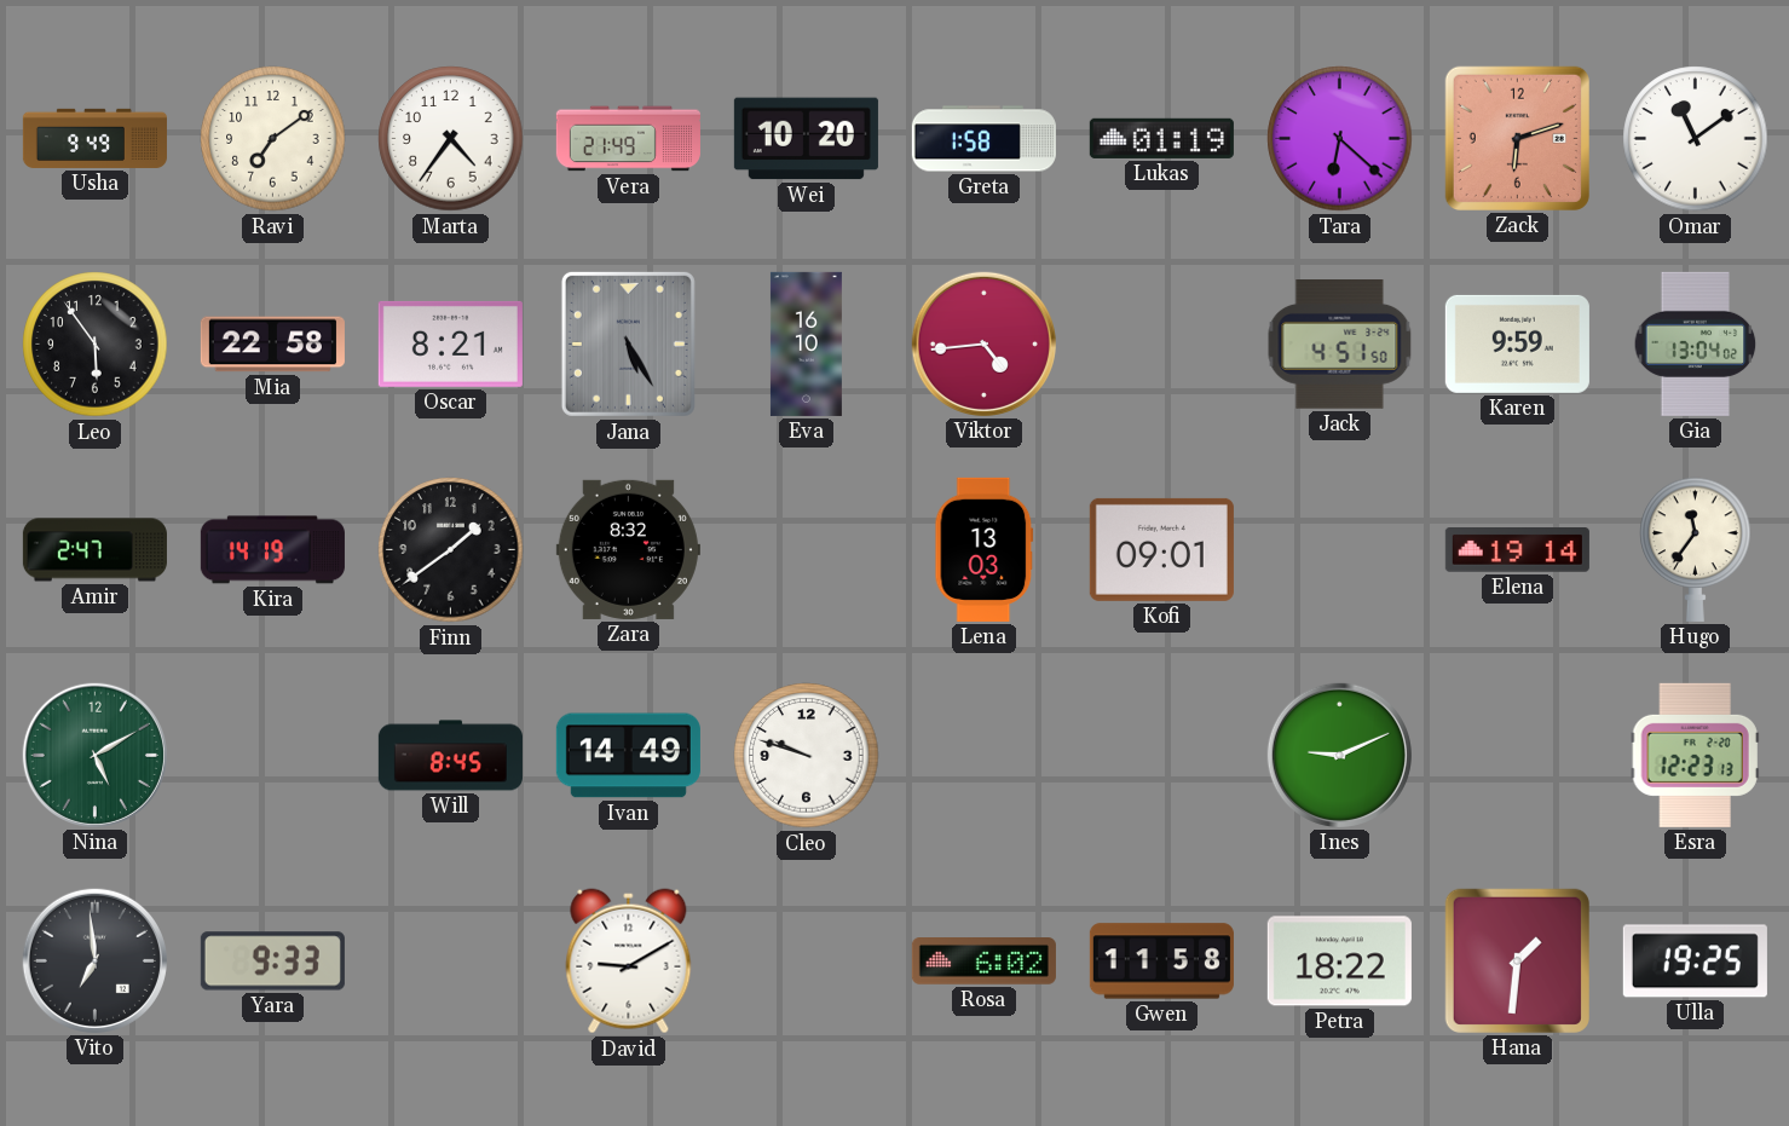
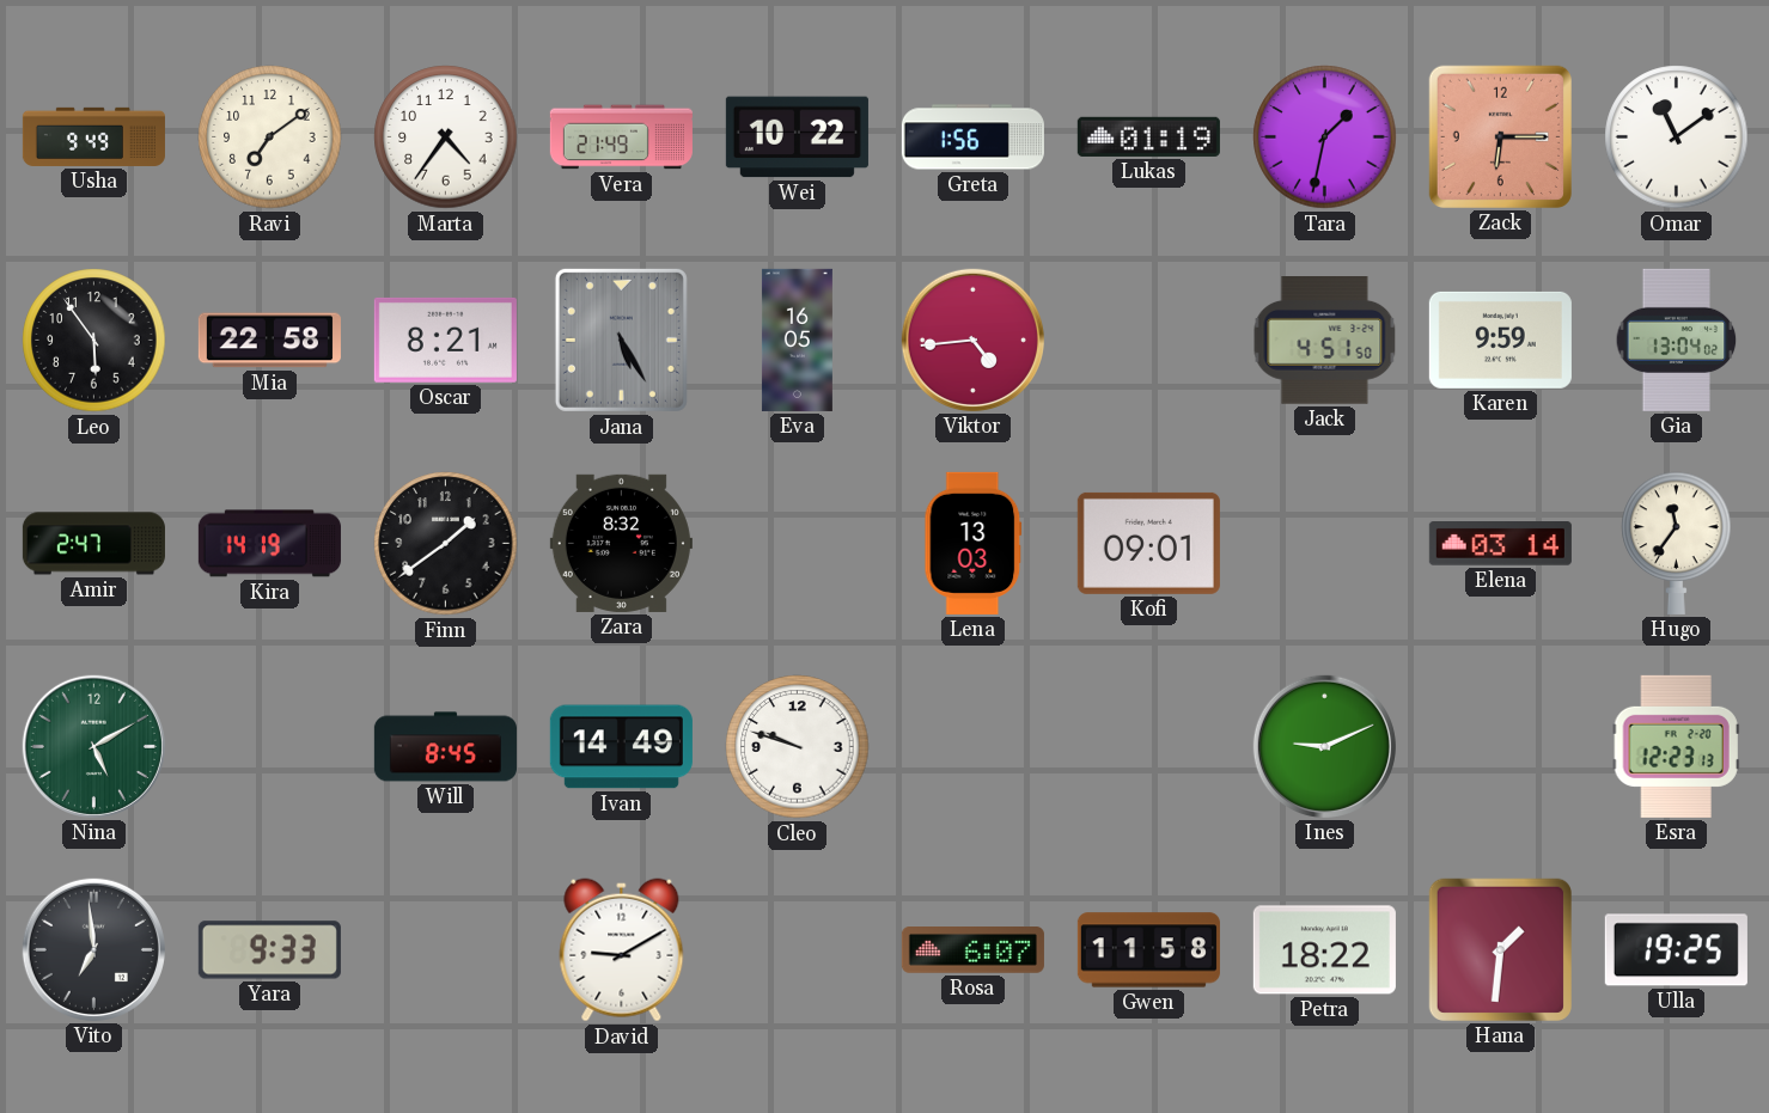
Wei: 10:20 -> 10:22
Greta: 1:58 -> 1:56
Tara: 6:22 -> 1:32
Zack: 6:12 -> 6:15
Eva: 16:10 -> 16:05
Elena: 19:14 -> 03:14
Rosa: 6:02 -> 6:07
